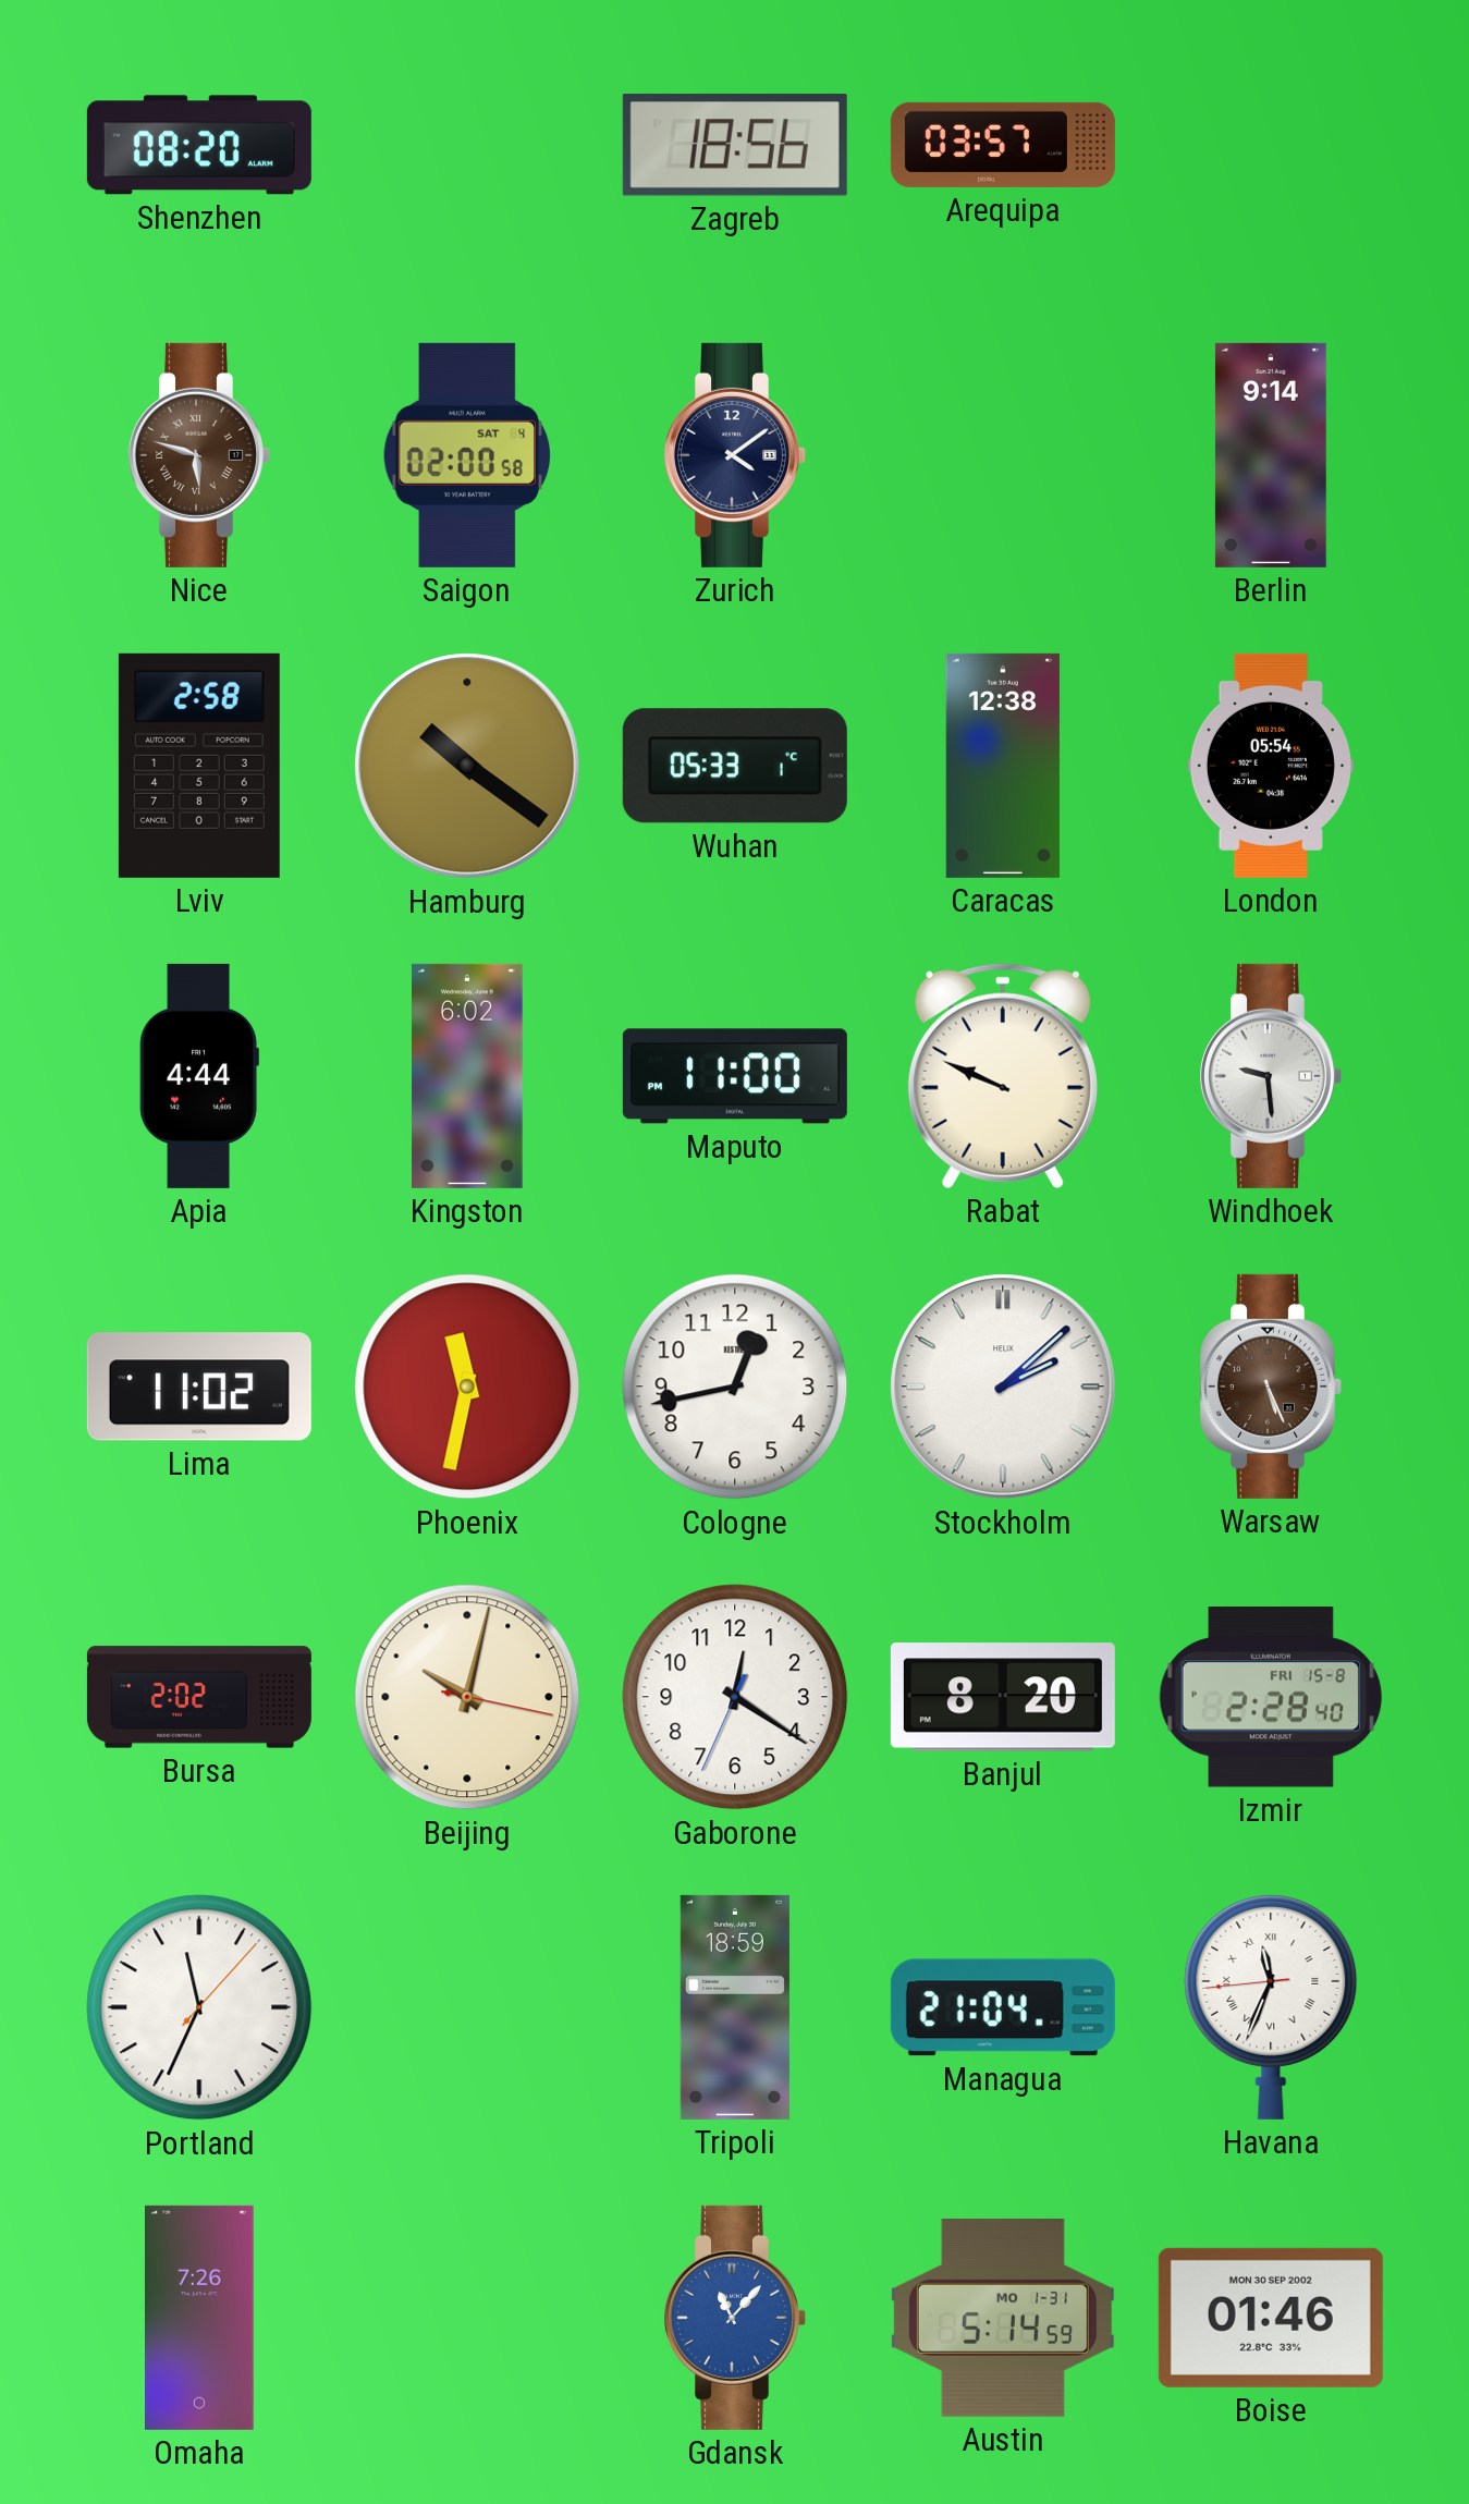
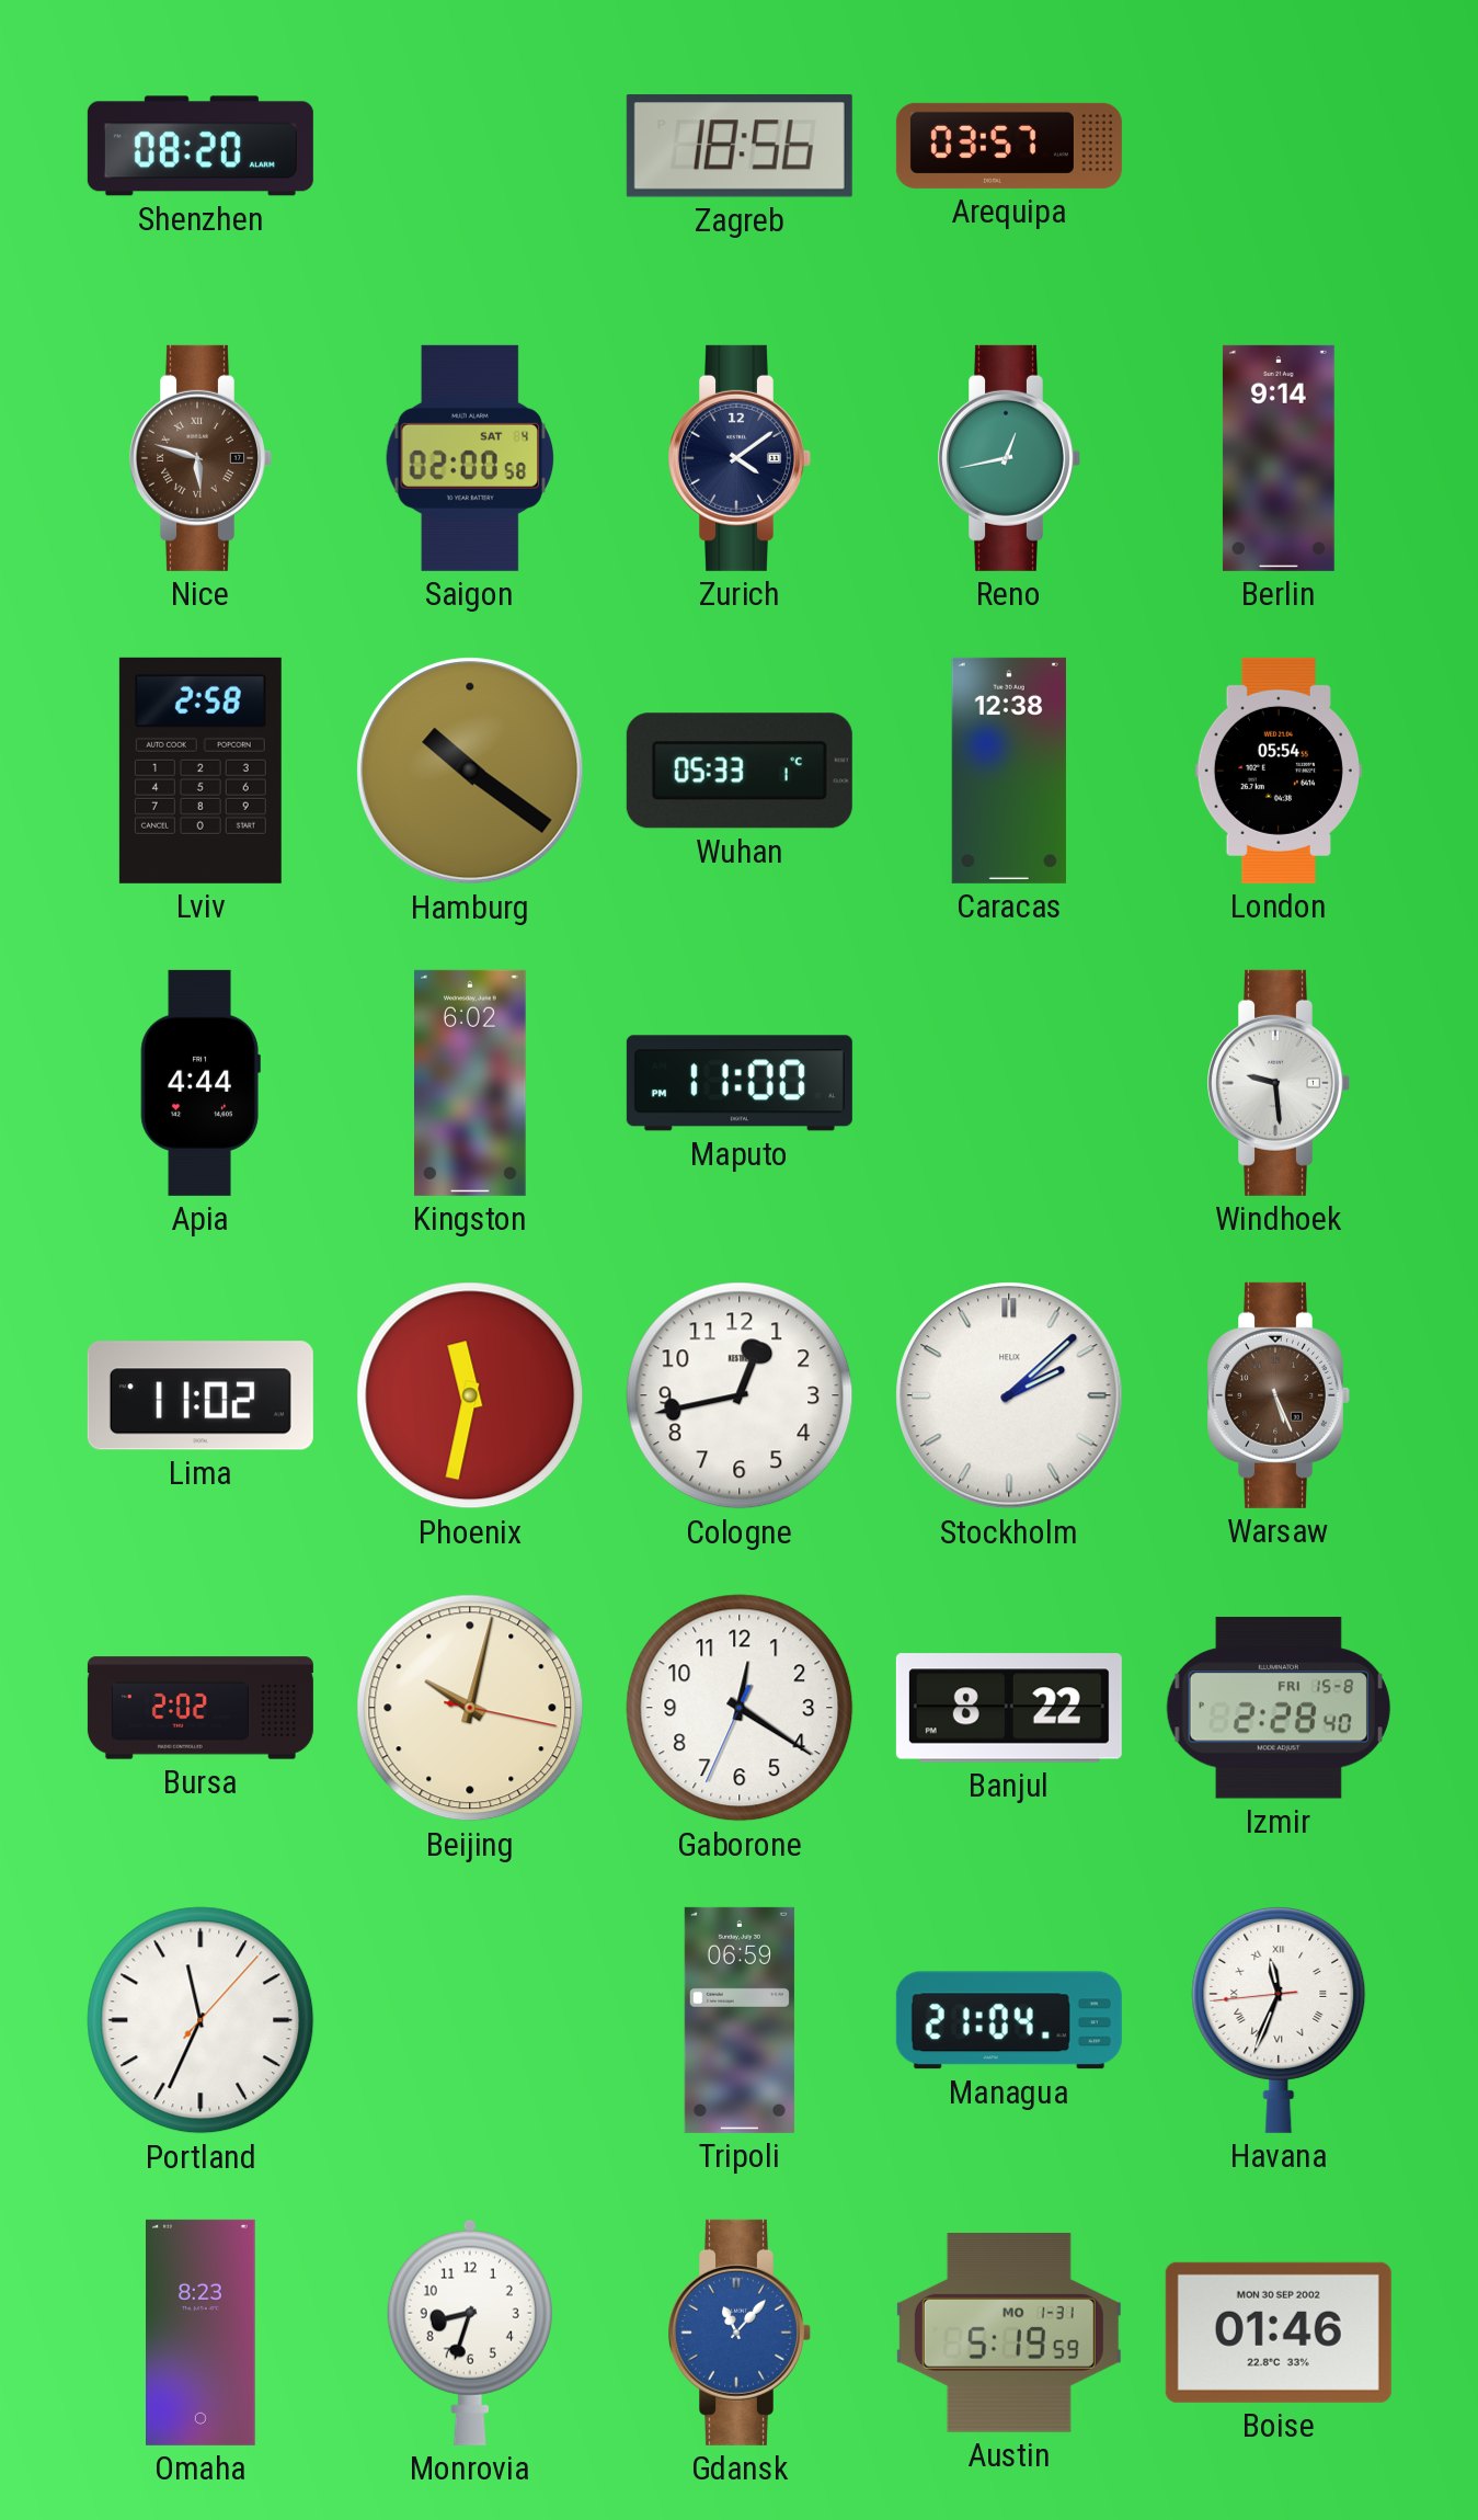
Reno: none -> 12:43
Rabat: 9:49 -> none
Banjul: 8:20 -> 8:22
Tripoli: 18:59 -> 06:59
Omaha: 7:26 -> 8:23
Monrovia: none -> 8:33
Austin: 5:14 -> 5:19
